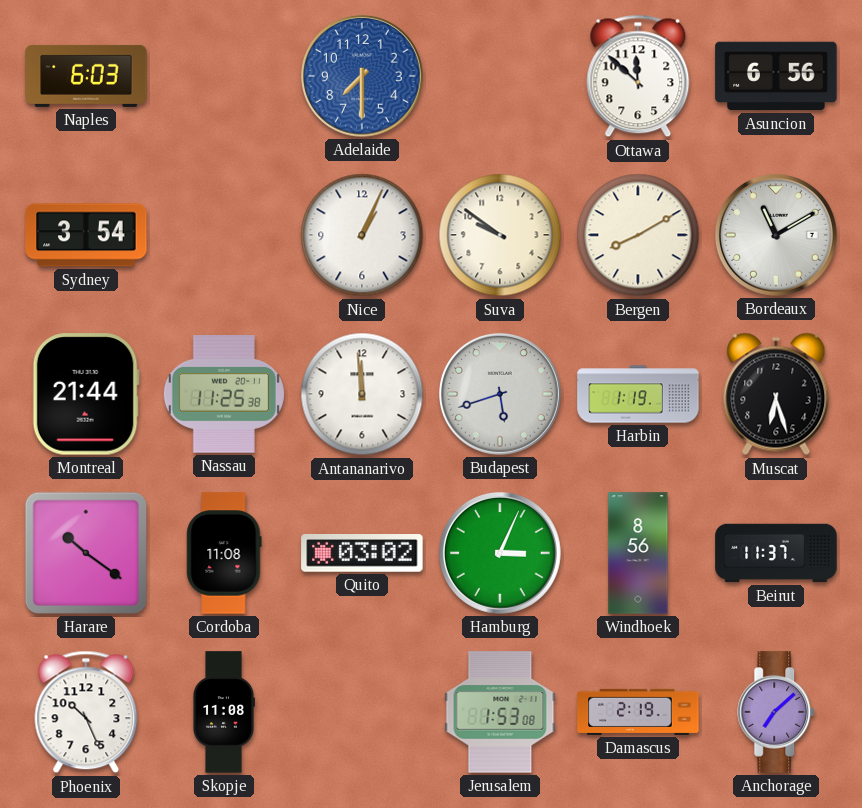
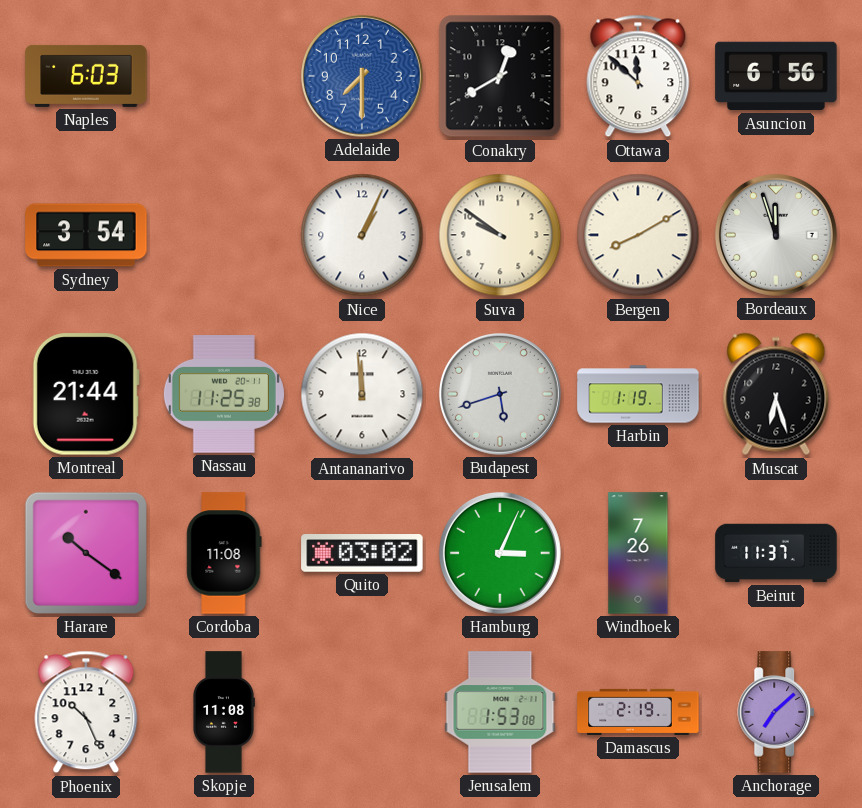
Conakry: none -> 12:40
Bordeaux: 11:10 -> 11:57
Windhoek: 8:56 -> 7:26
